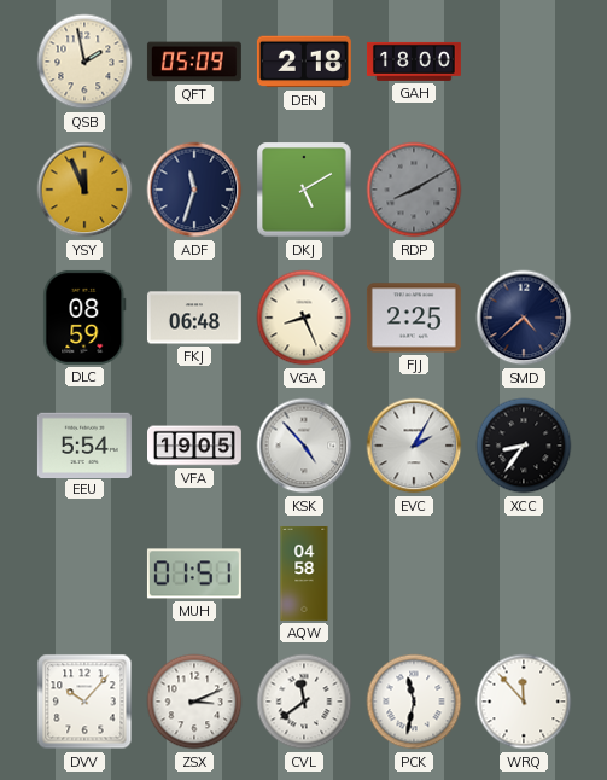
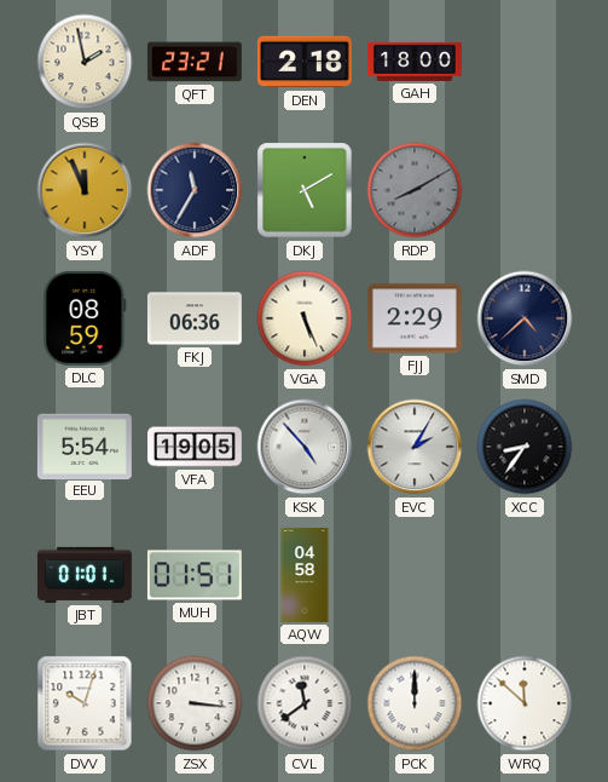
QFT: 05:09 -> 23:21
ADF: 11:33 -> 11:35
FKJ: 06:48 -> 06:36
VGA: 8:26 -> 5:26
FJJ: 2:25 -> 2:29
JBT: none -> 01:01
DVV: 10:07 -> 10:03
ZSX: 3:11 -> 3:16
PCK: 11:32 -> 12:00
WRQ: 11:53 -> 11:52
